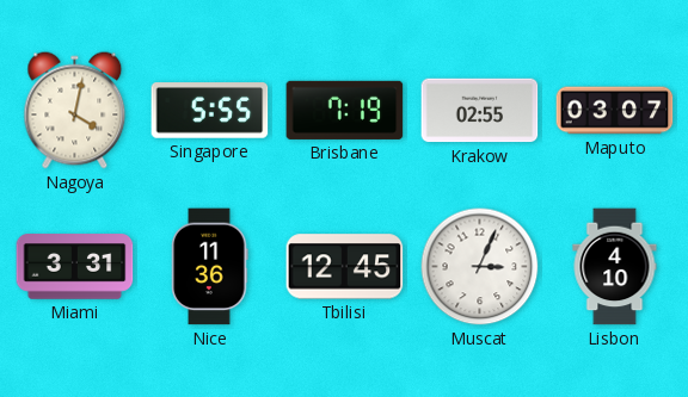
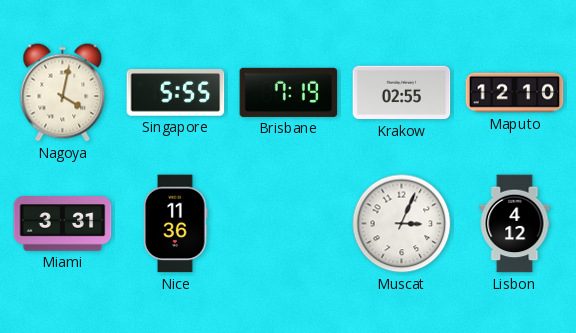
Maputo: 03:07 -> 12:10
Tbilisi: 12:45 -> none
Lisbon: 4:10 -> 4:12
